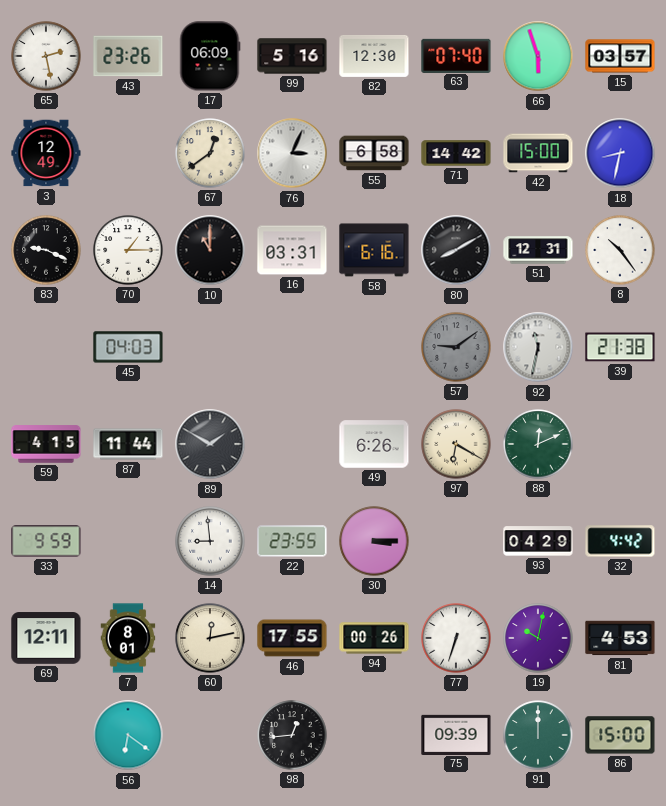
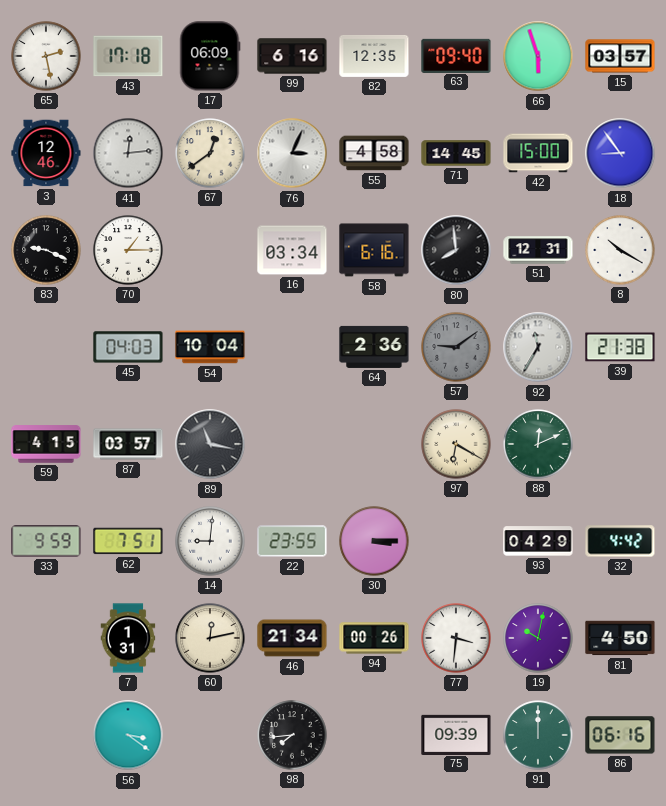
43: 23:26 -> 17:18
99: 5:16 -> 6:16
82: 12:30 -> 12:35
63: 07:40 -> 09:40
3: 12:49 -> 12:46
41: none -> 12:14
55: 6:58 -> 4:58
71: 14:42 -> 14:45
18: 8:32 -> 8:54
10: 11:00 -> none
16: 03:31 -> 03:34
80: 8:10 -> 7:59
8: 10:24 -> 10:20
54: none -> 10:04
64: none -> 2:36
92: 11:32 -> 11:35
87: 11:44 -> 03:57
89: 1:50 -> 11:17
49: 6:26 -> none
62: none -> 7:51
14: 8:59 -> 9:01
69: 12:11 -> none
7: 8:01 -> 1:31
46: 17:55 -> 21:34
77: 6:33 -> 3:31
81: 4:53 -> 4:50
56: 6:21 -> 3:21
98: 12:44 -> 7:44
86: 15:00 -> 06:16
